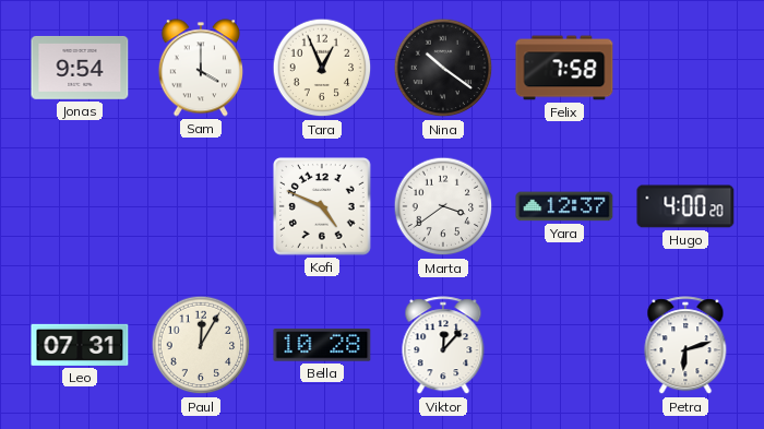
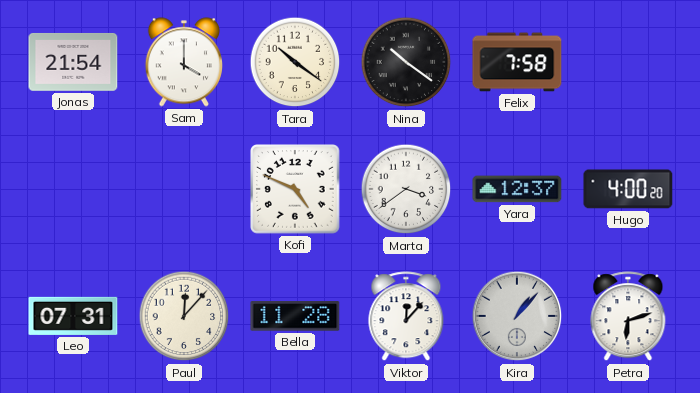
Jonas: 9:54 -> 21:54
Tara: 12:56 -> 10:21
Paul: 12:05 -> 12:07
Bella: 10:28 -> 11:28
Kira: none -> 1:07
